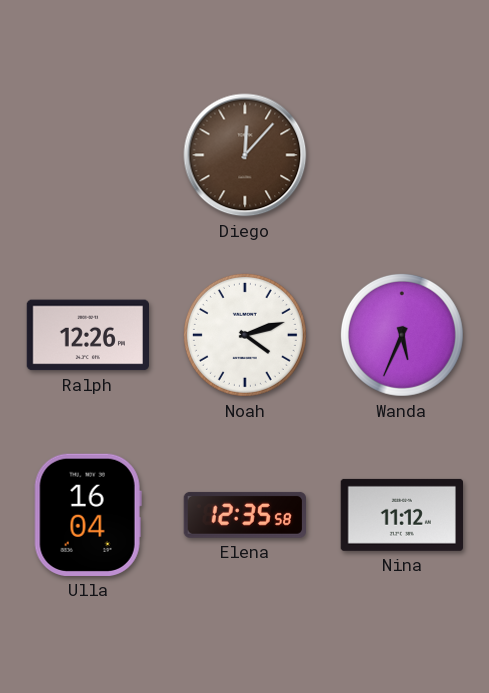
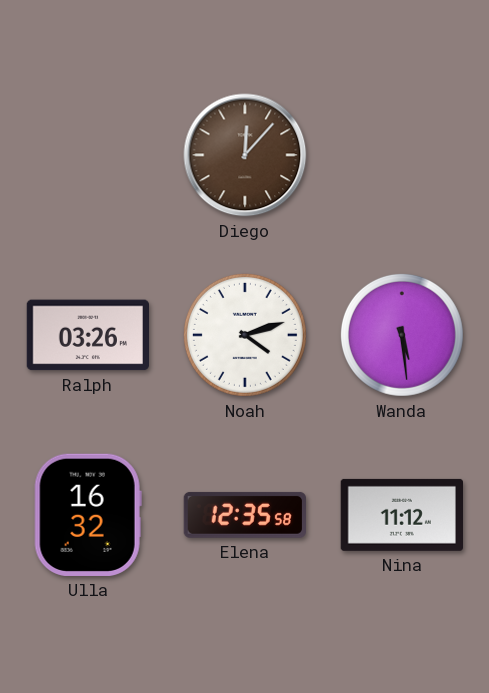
Ralph: 12:26 -> 03:26
Wanda: 5:34 -> 5:29
Ulla: 16:04 -> 16:32
